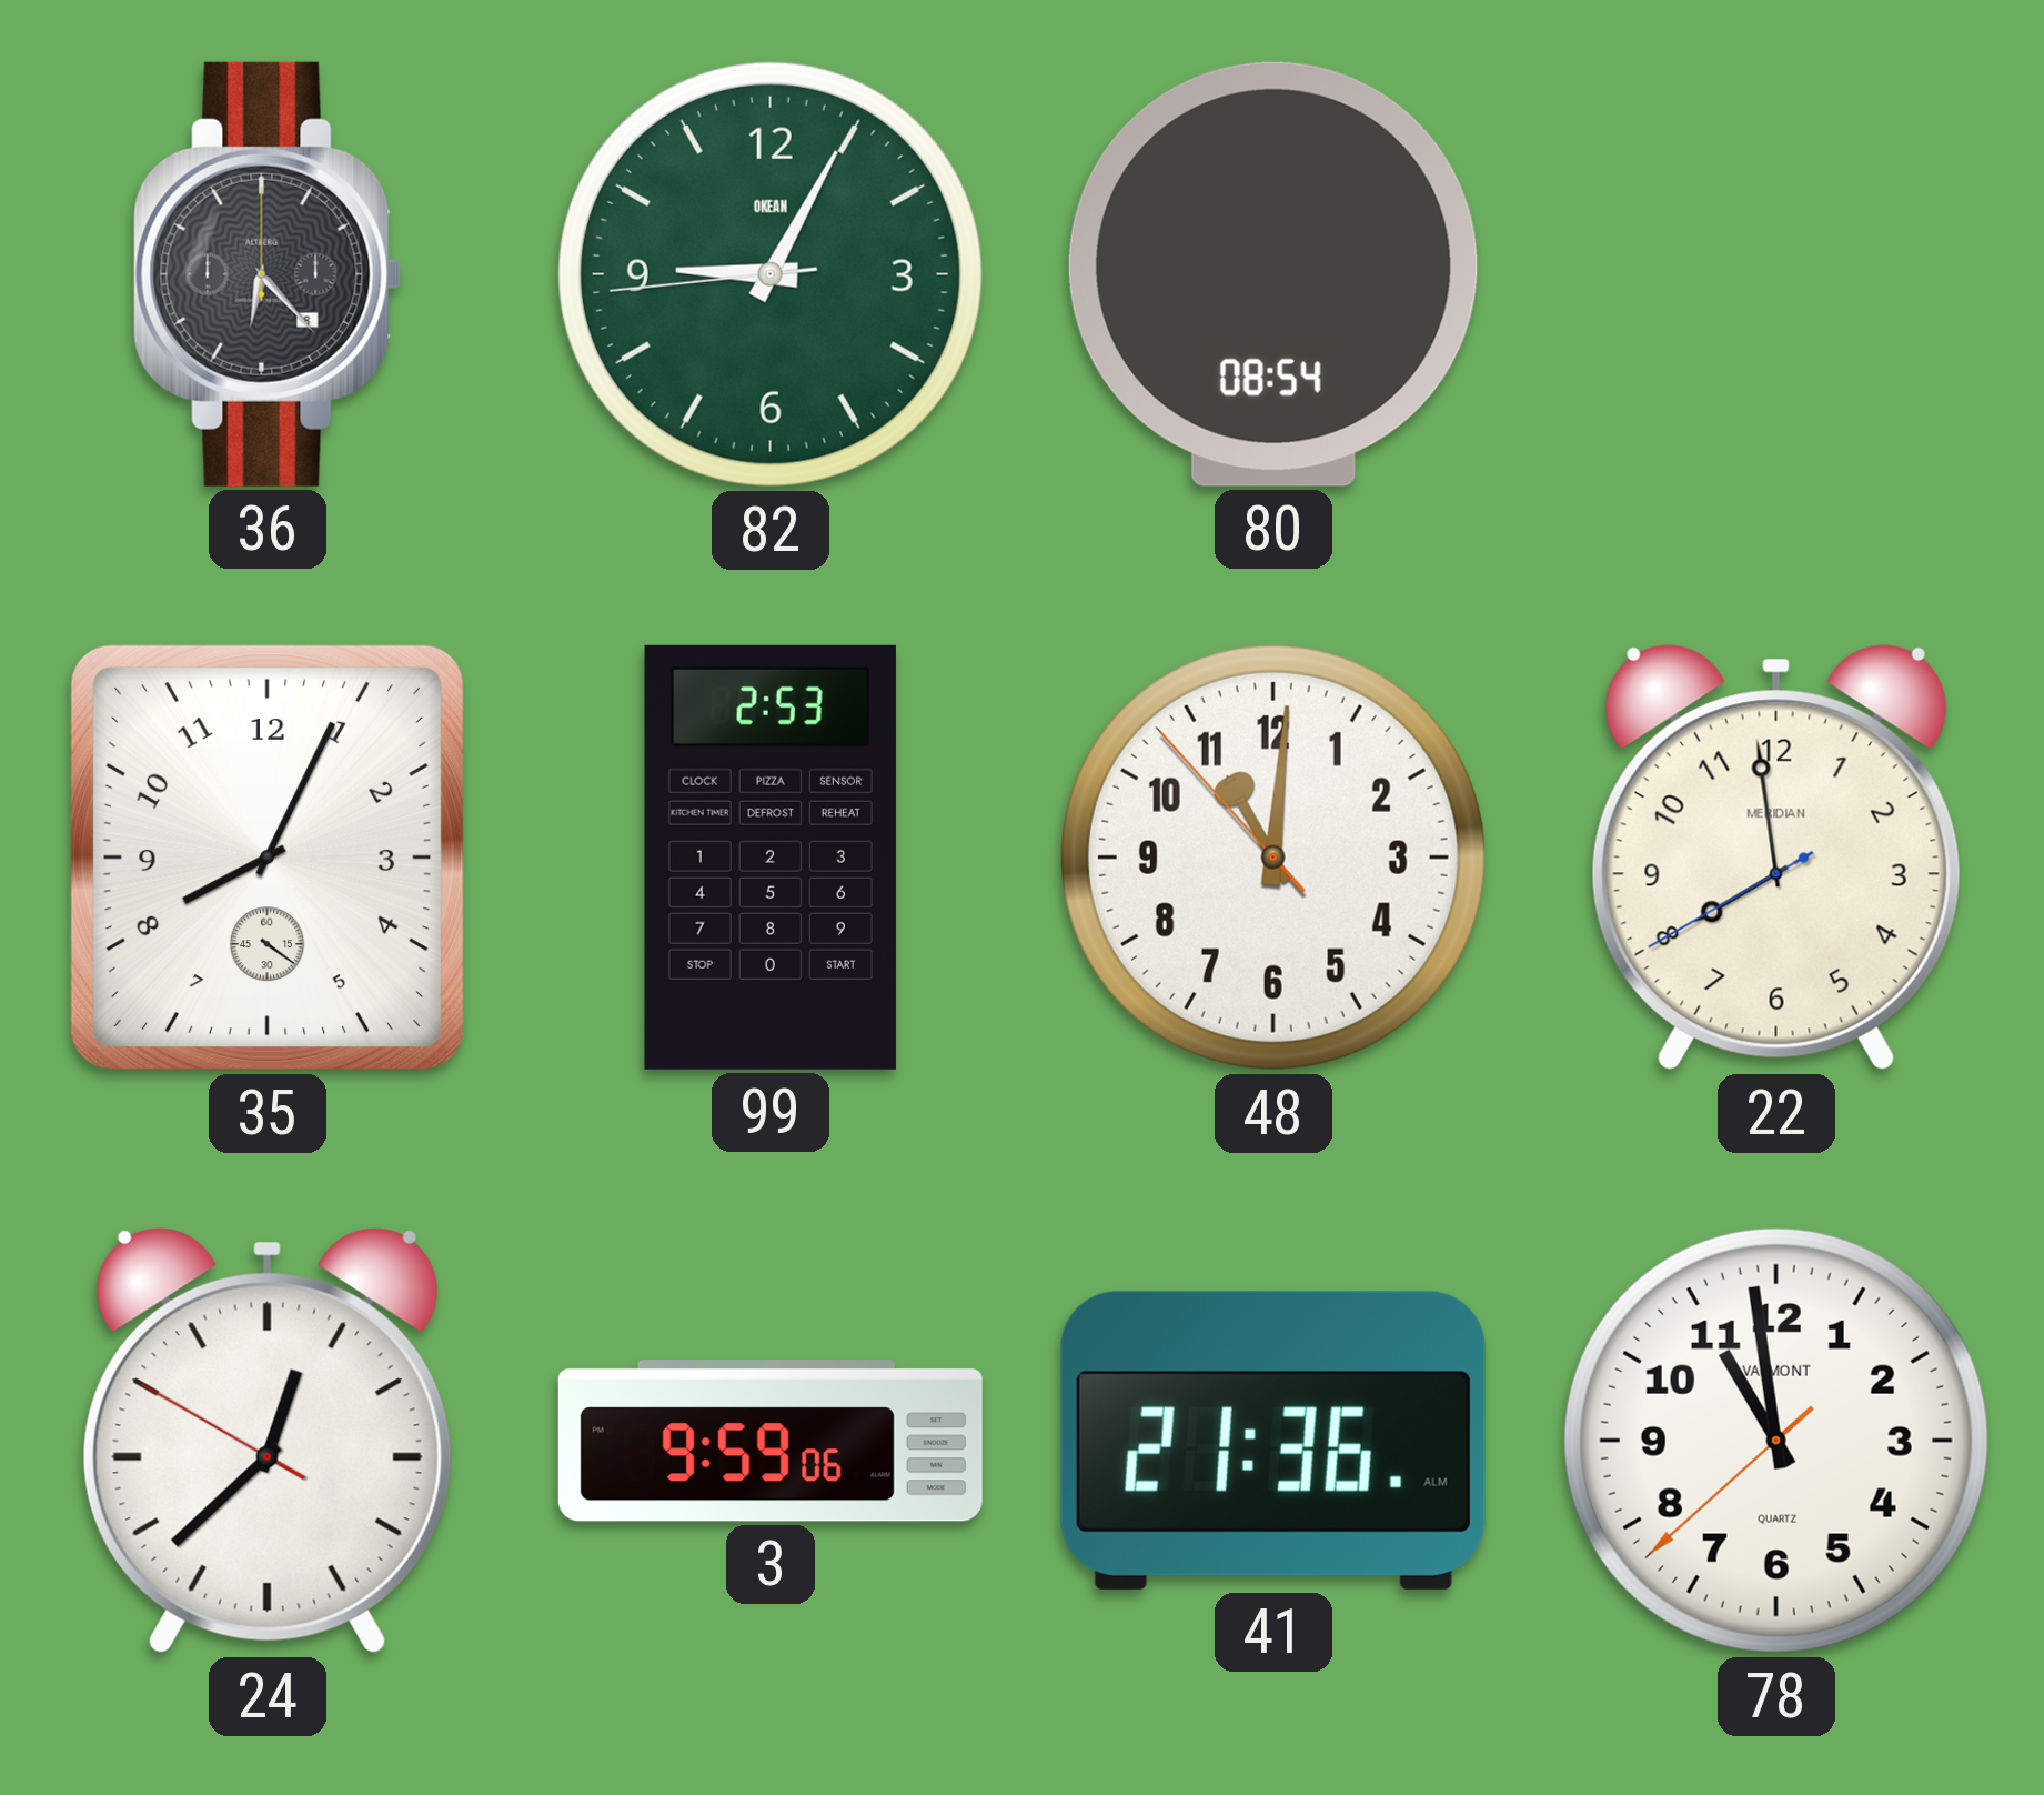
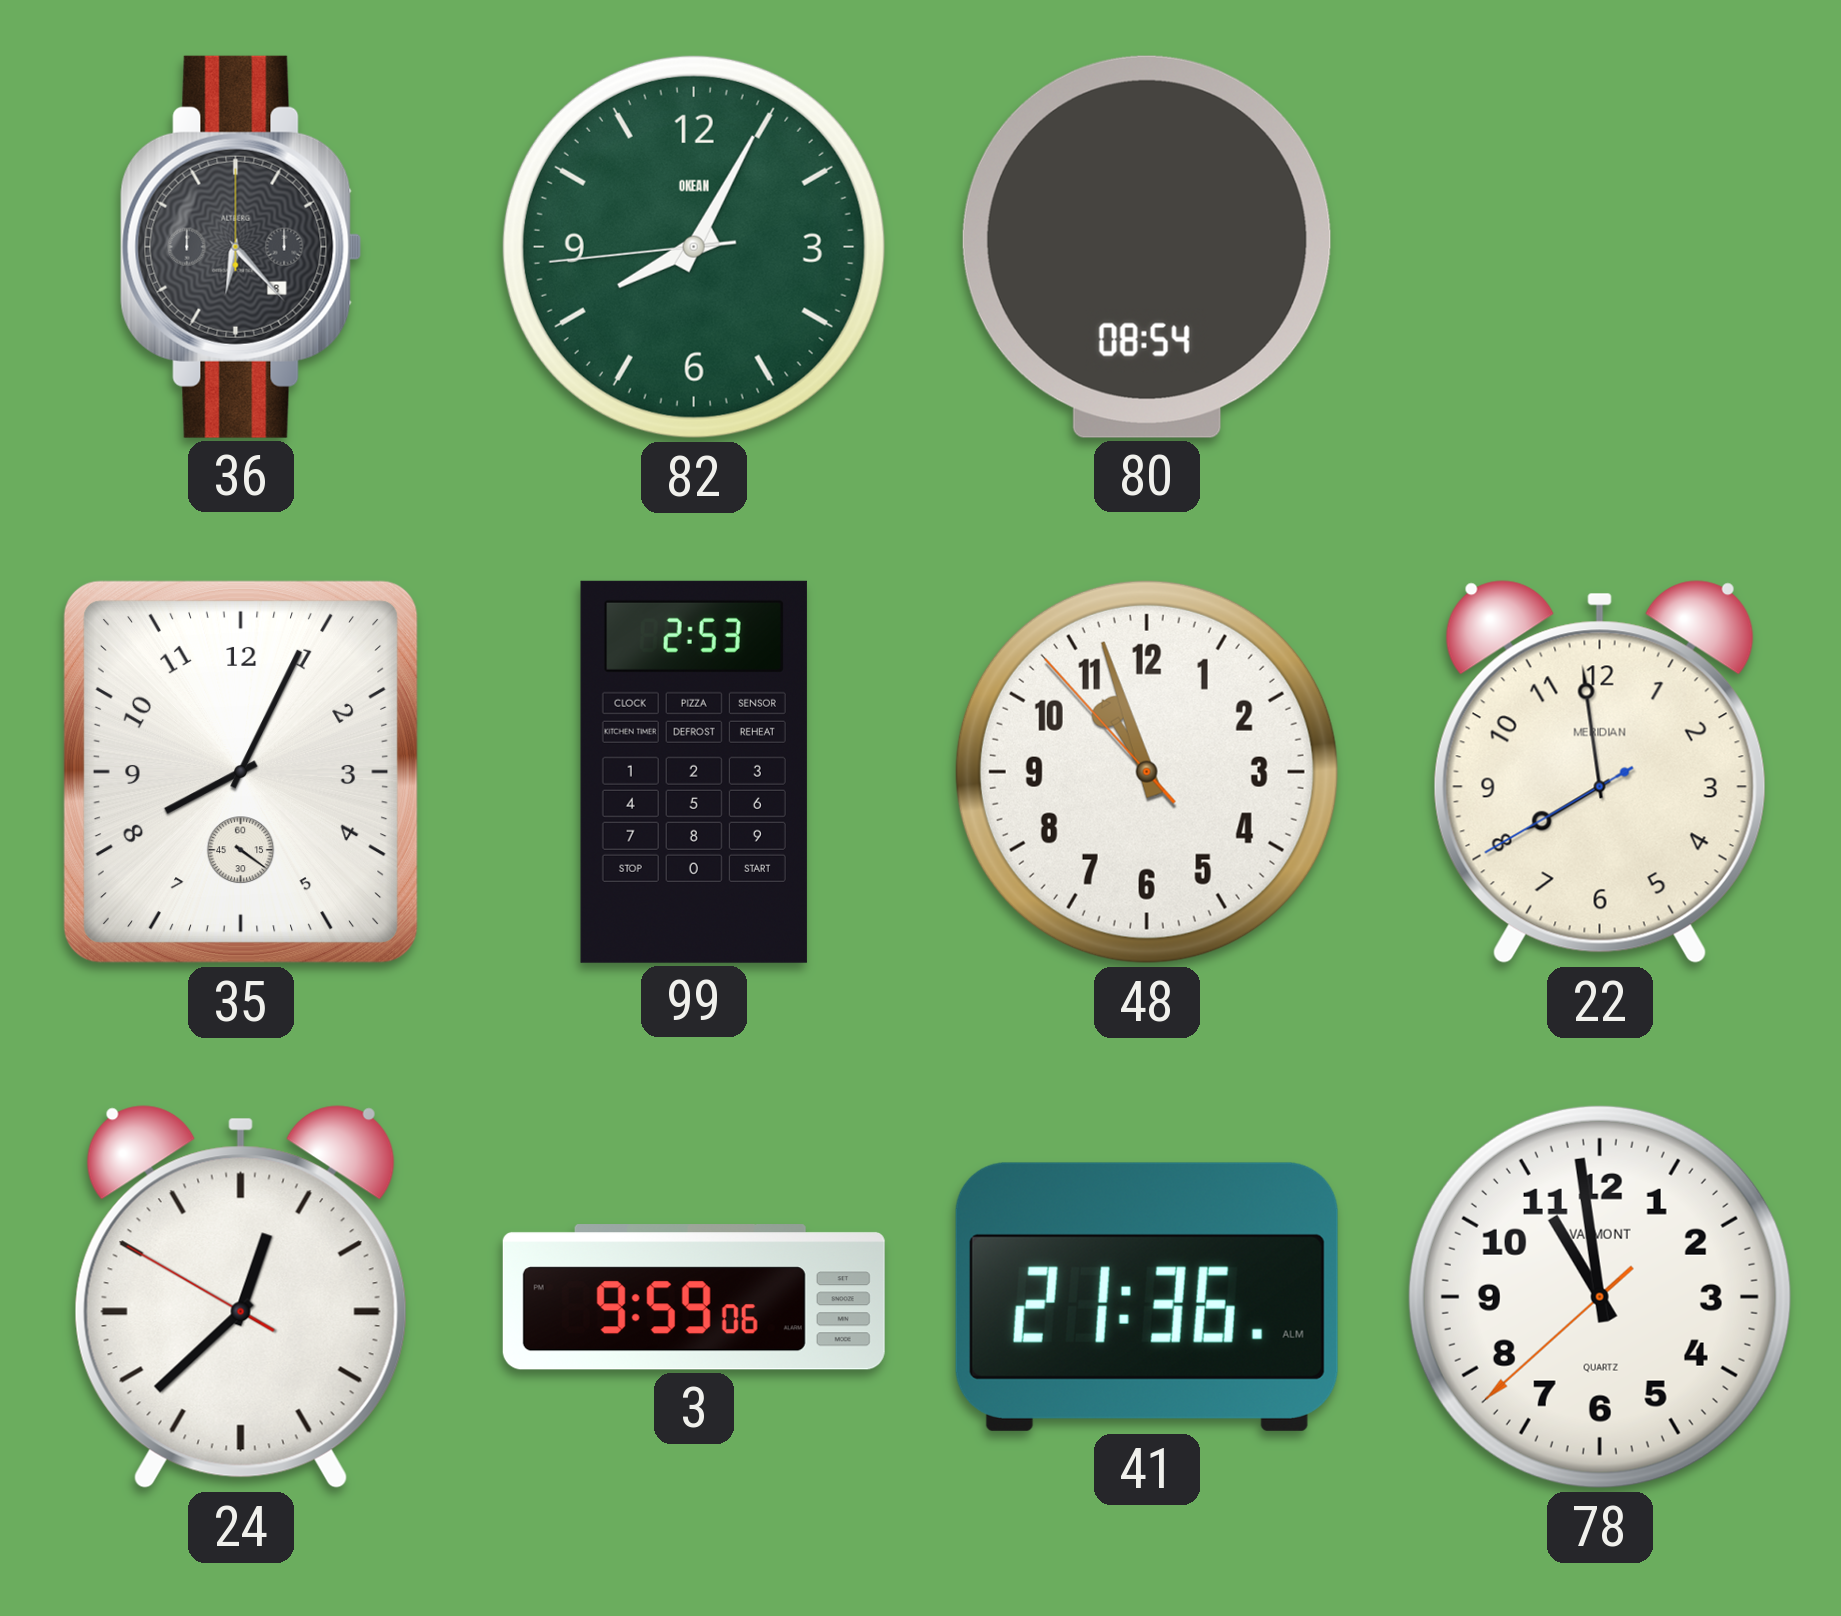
82: 9:04 -> 8:04
48: 11:00 -> 10:56
